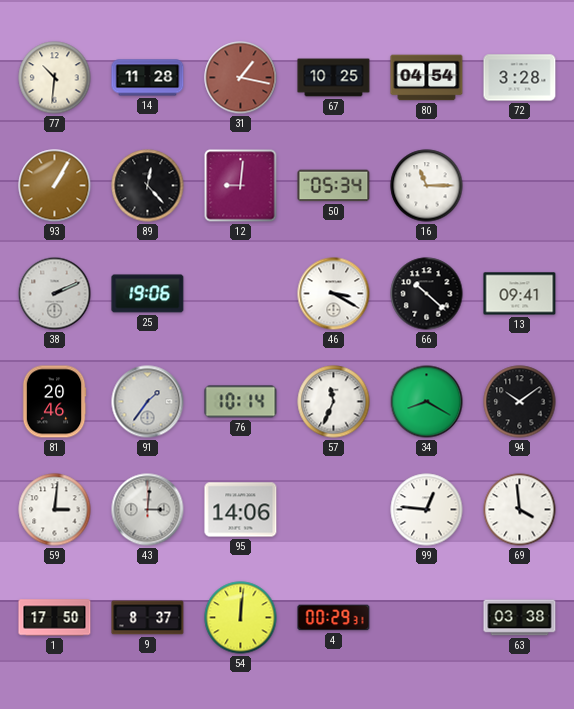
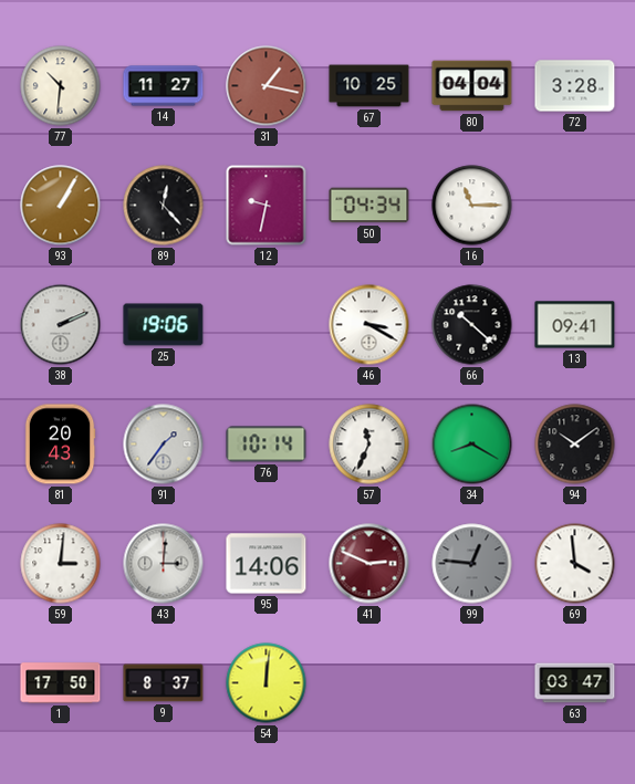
14: 11:28 -> 11:27
80: 04:54 -> 04:04
12: 9:01 -> 9:32
50: 05:34 -> 04:34
81: 20:46 -> 20:43
41: none -> 2:49
99 dial: white -> grey
4: 00:29 -> none
63: 03:38 -> 03:47
